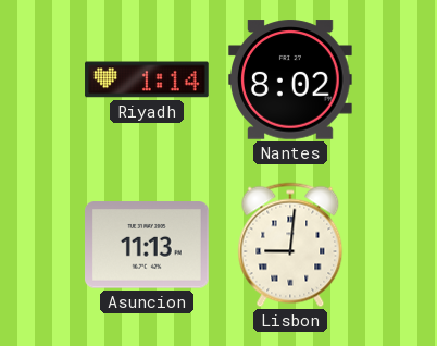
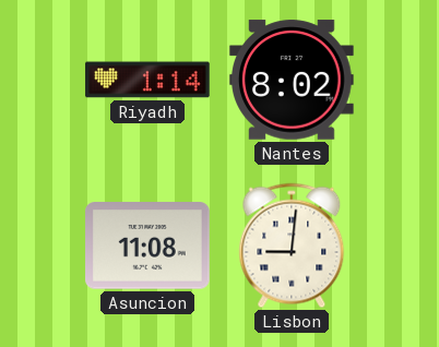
Asuncion: 11:13 -> 11:08
